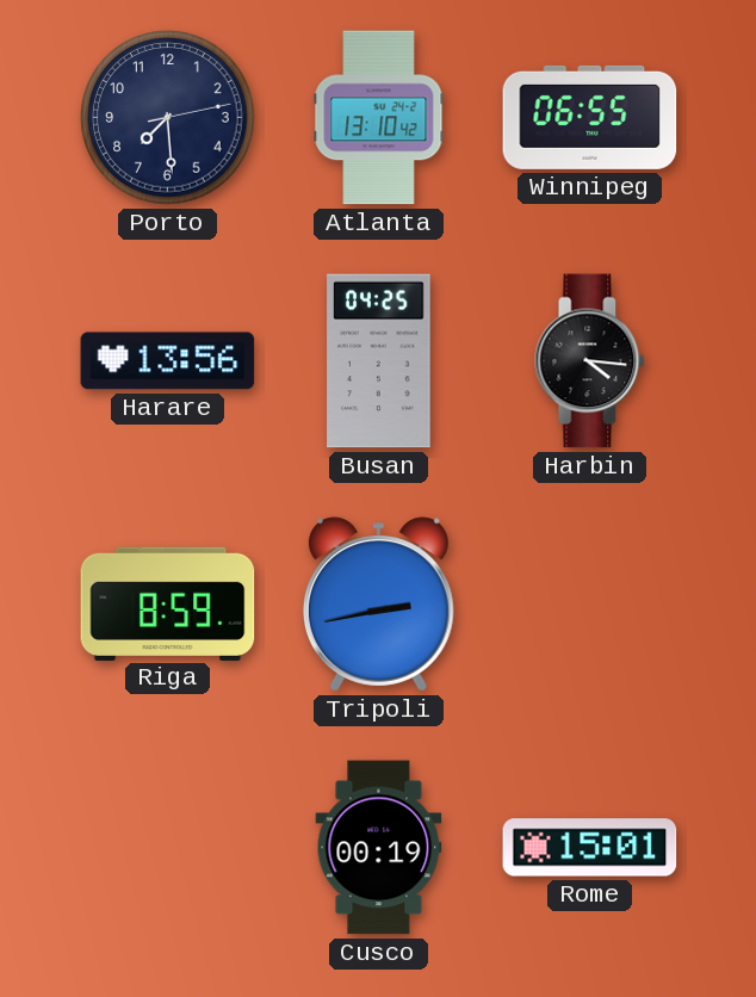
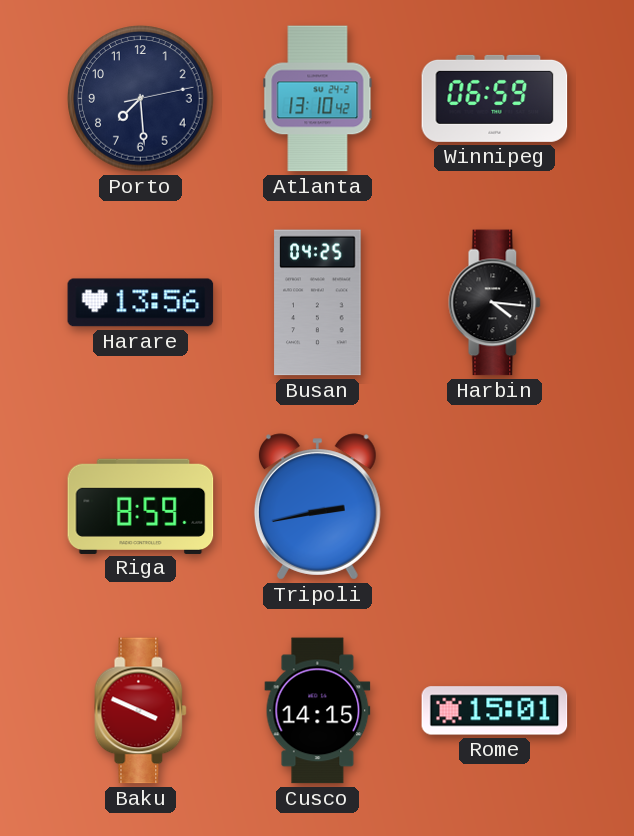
Winnipeg: 06:55 -> 06:59
Baku: none -> 3:49
Cusco: 00:19 -> 14:15
